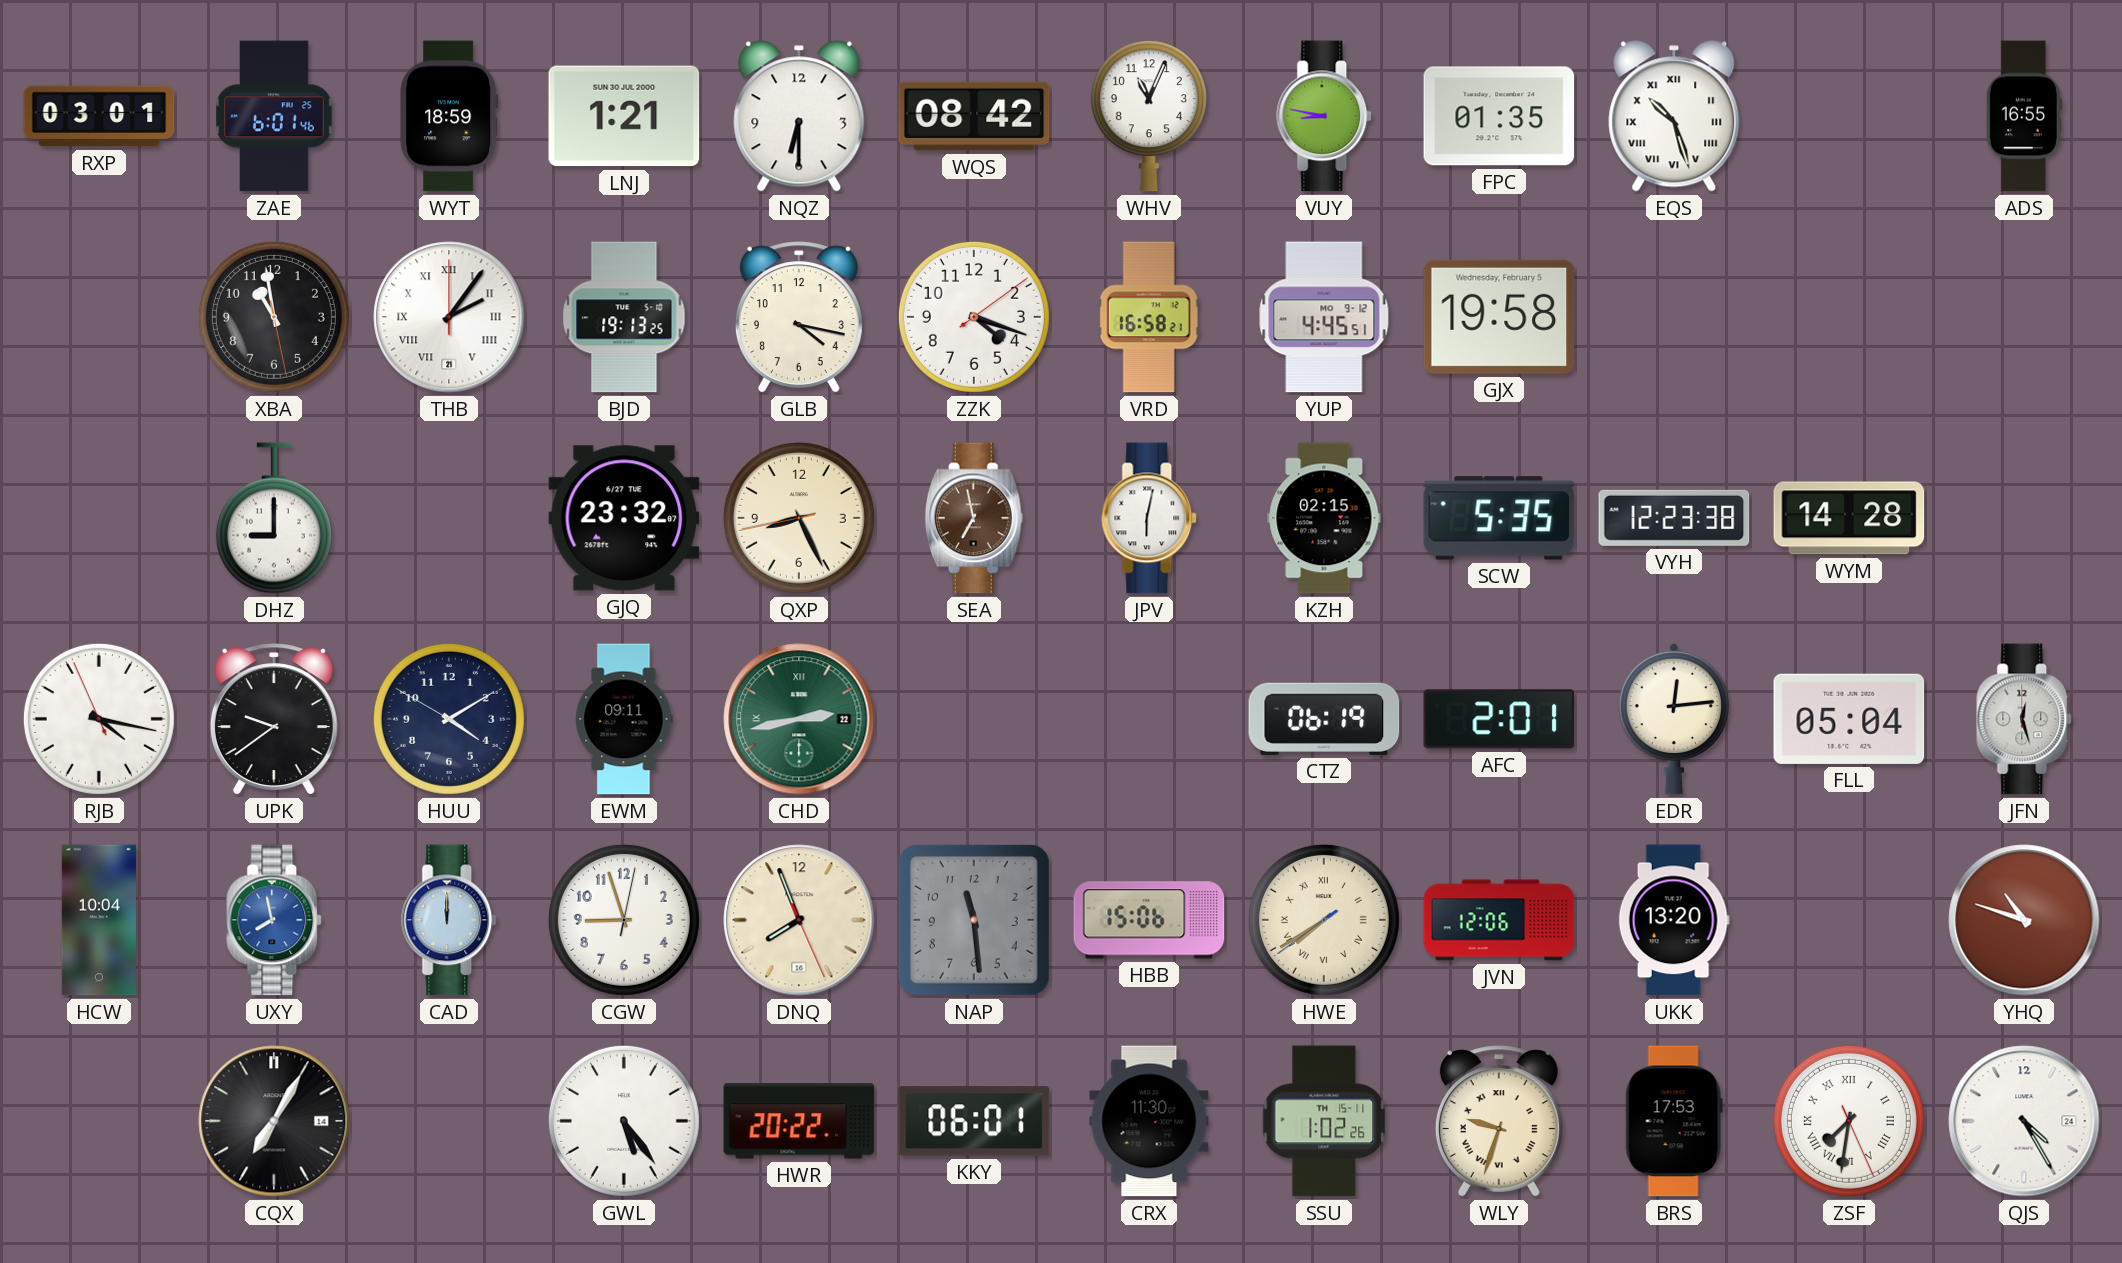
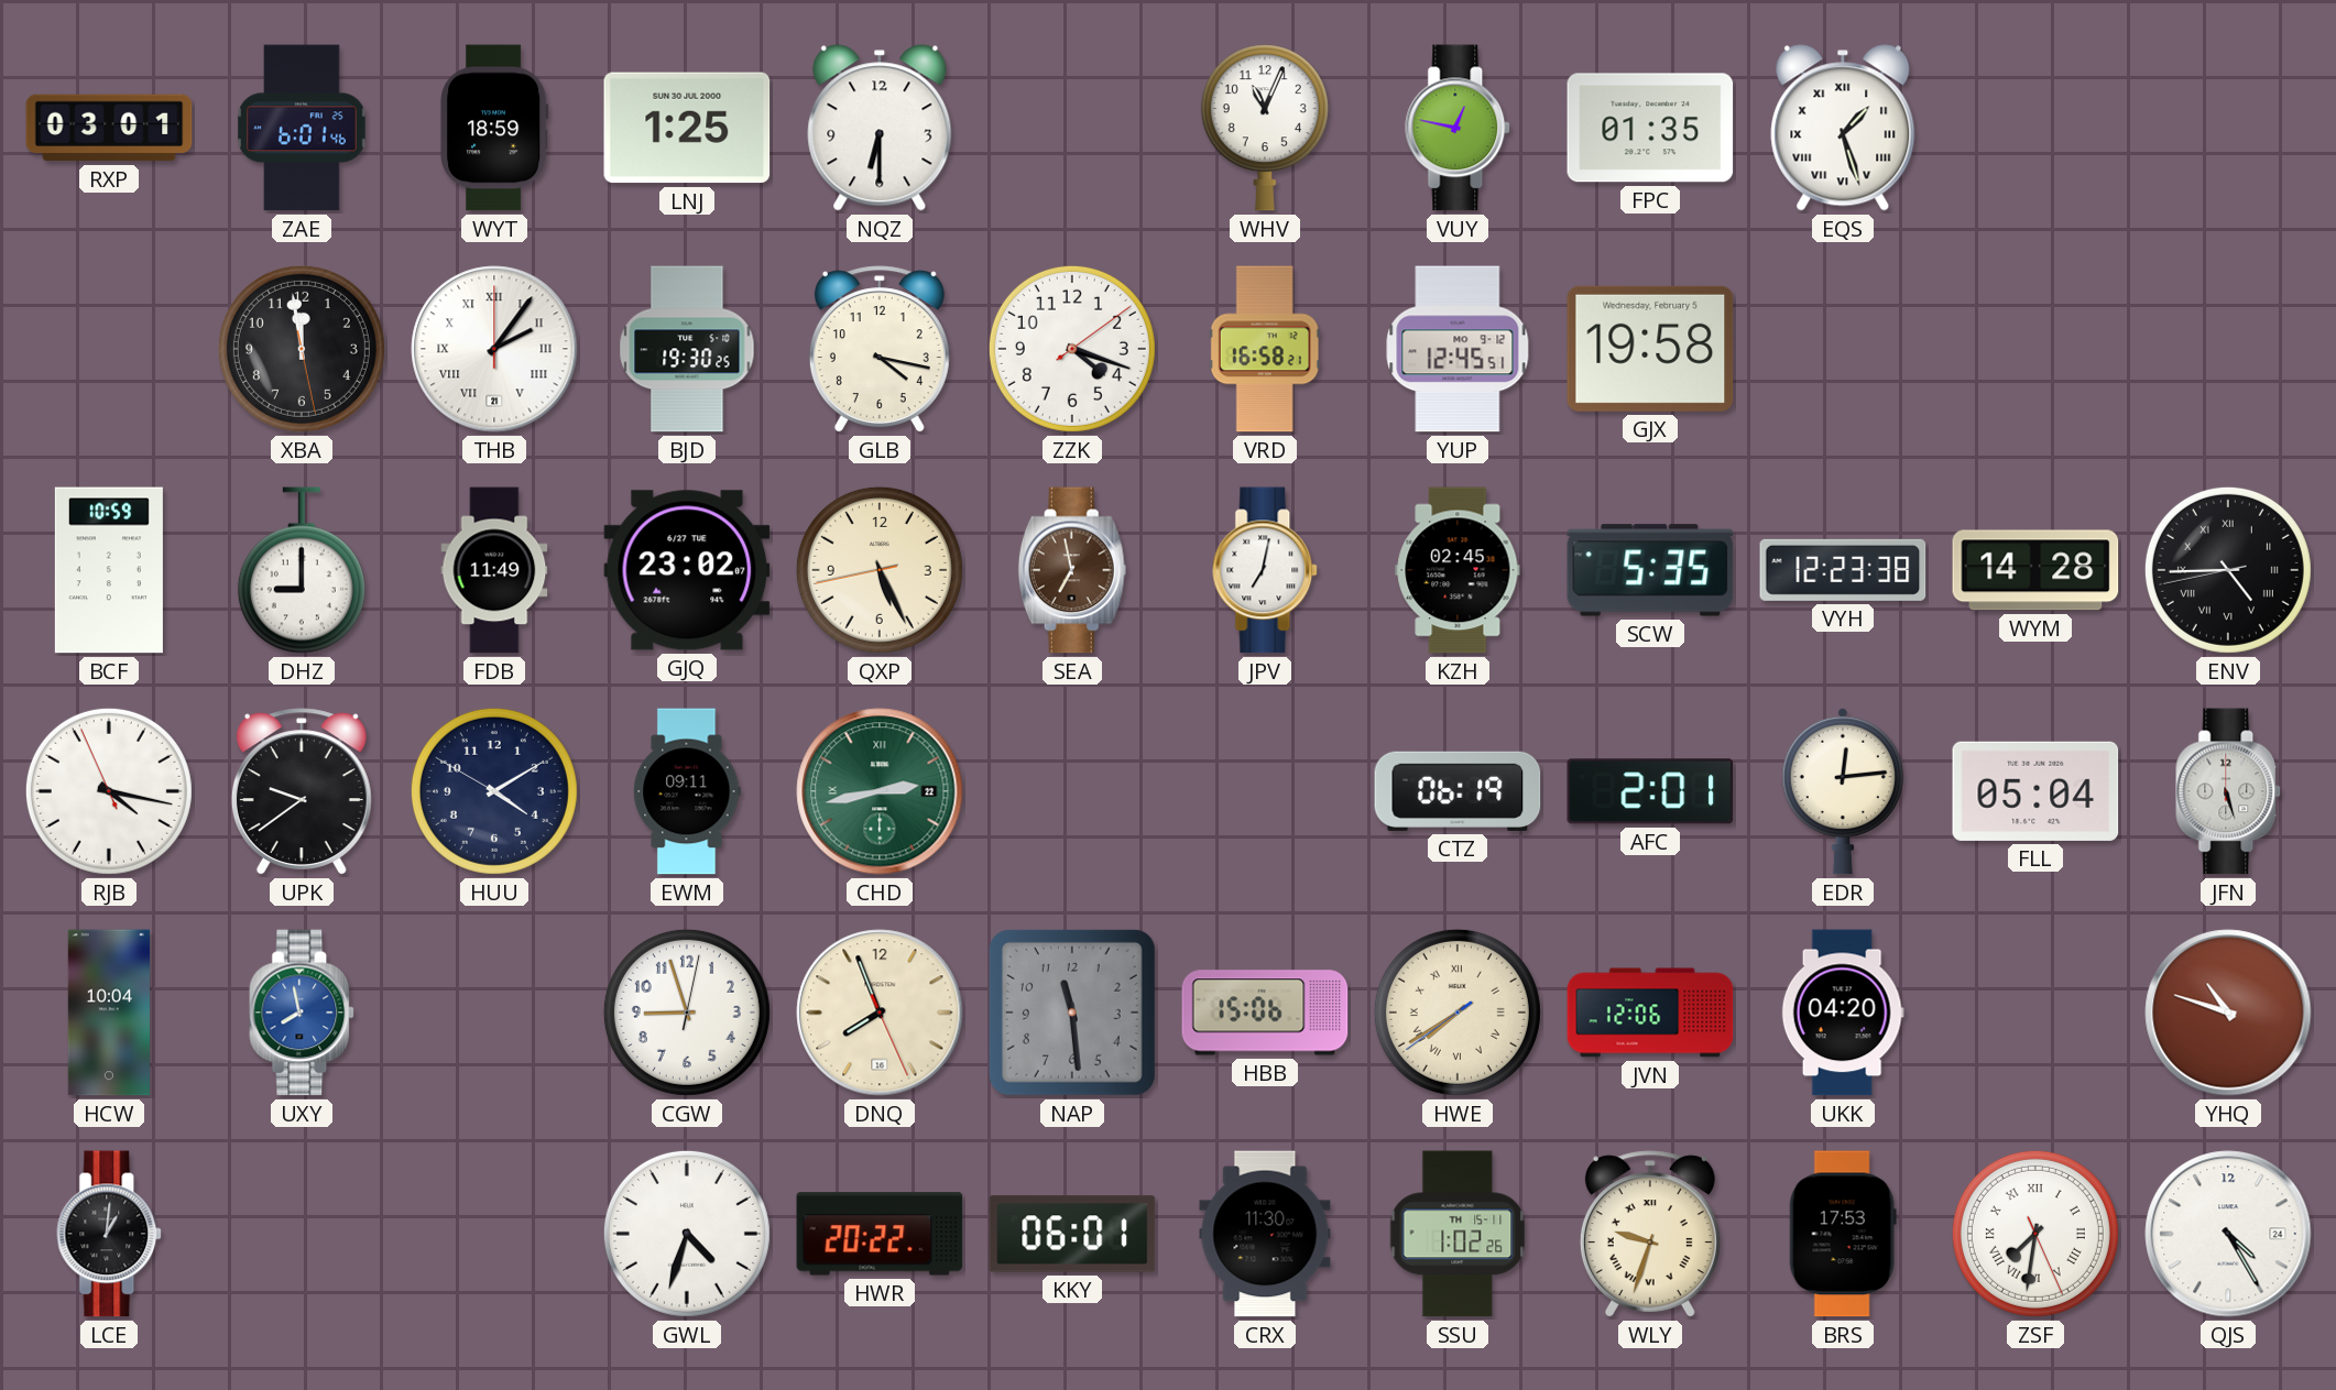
LNJ: 1:21 -> 1:25
WQS: 08:42 -> none
VUY: 8:47 -> 12:47
EQS: 10:27 -> 1:27
ADS: 16:55 -> none
XBA: 10:58 -> 11:58
BJD: 19:13 -> 19:30
YUP: 4:45 -> 12:45
BCF: none -> 10:59
FDB: none -> 11:49
GJQ: 23:32 -> 23:02
QXP: 8:25 -> 5:25
JPV: 6:02 -> 7:02
KZH: 02:15 -> 02:45
ENV: none -> 4:44
JFN: 12:27 -> 5:27
CAD: 12:00 -> none
UKK: 13:20 -> 04:20
LCE: none -> 1:01
CQX: 7:05 -> none
GWL: 5:24 -> 4:33
